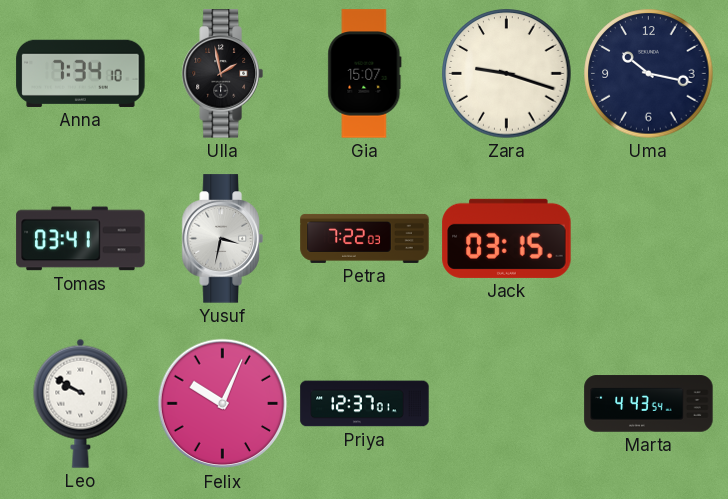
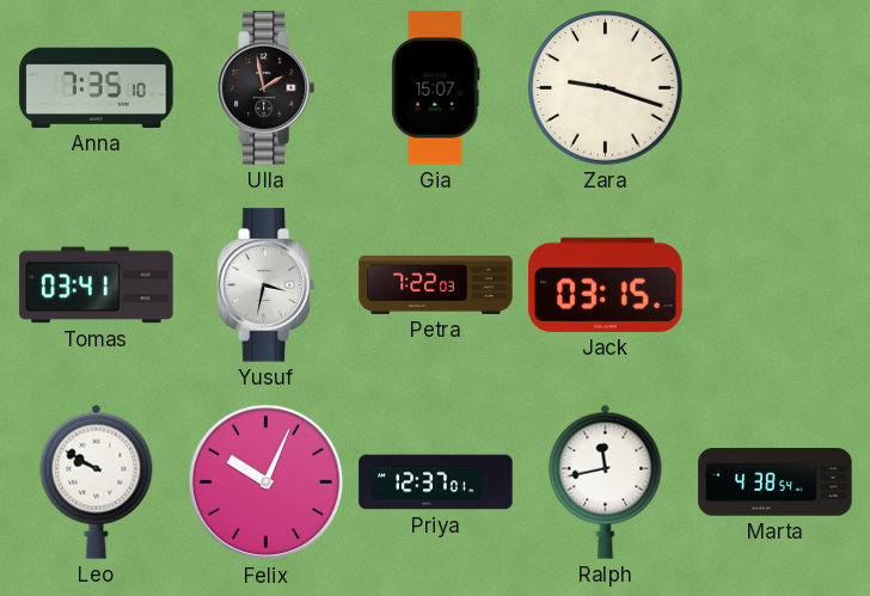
Anna: 7:34 -> 7:35
Uma: 10:17 -> none
Ralph: none -> 11:43
Marta: 4:43 -> 4:38
